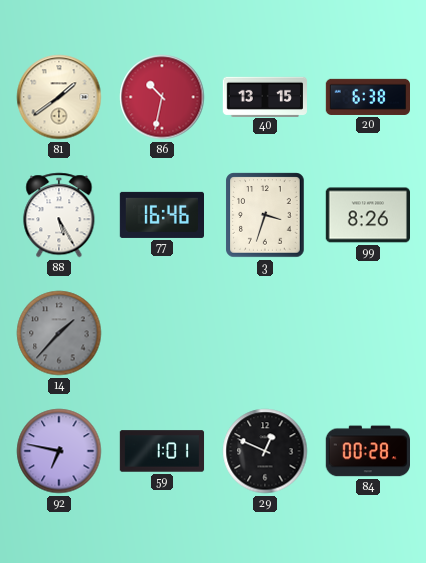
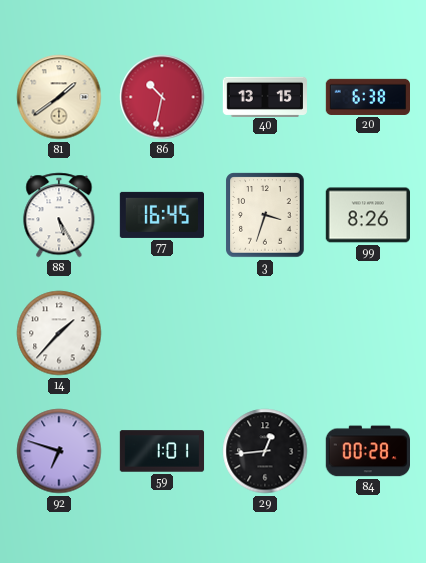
77: 16:46 -> 16:45
14 dial: grey -> white
92: 6:47 -> 6:48
29: 12:49 -> 12:44
